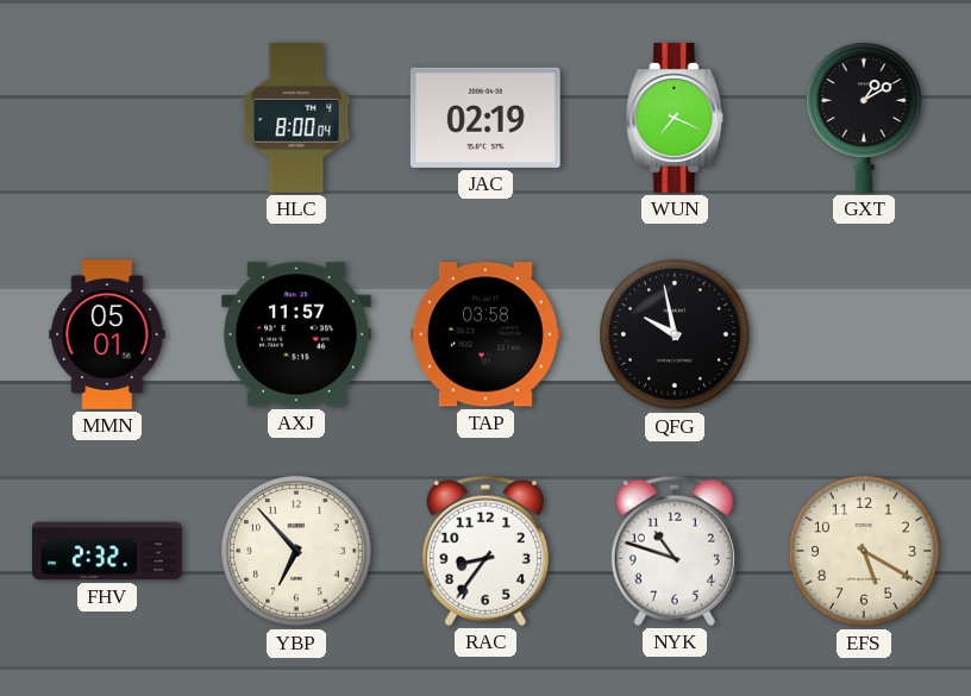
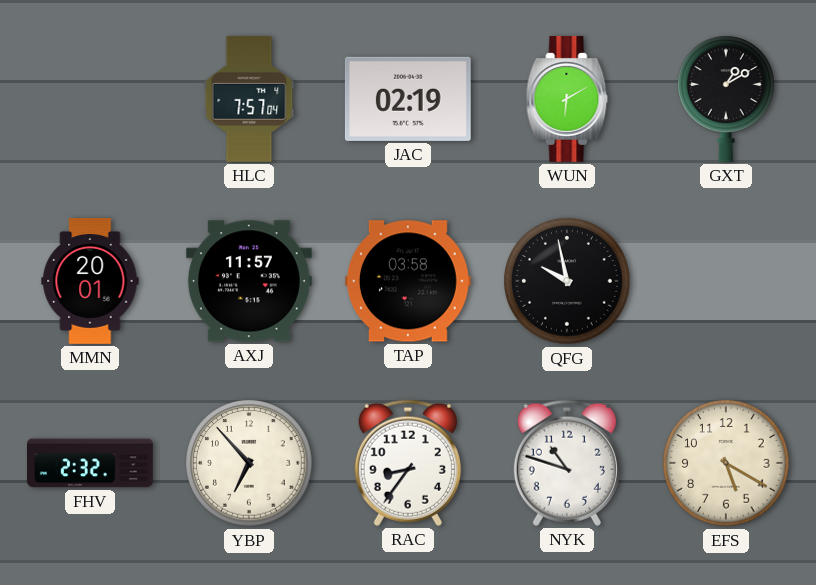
HLC: 8:00 -> 7:57
WUN: 7:19 -> 6:10
MMN: 05:01 -> 20:01
